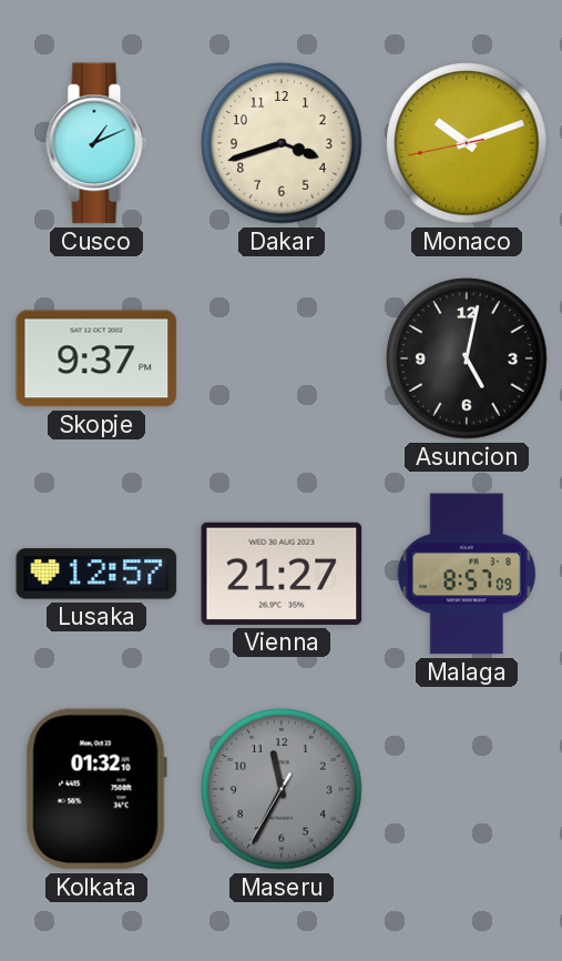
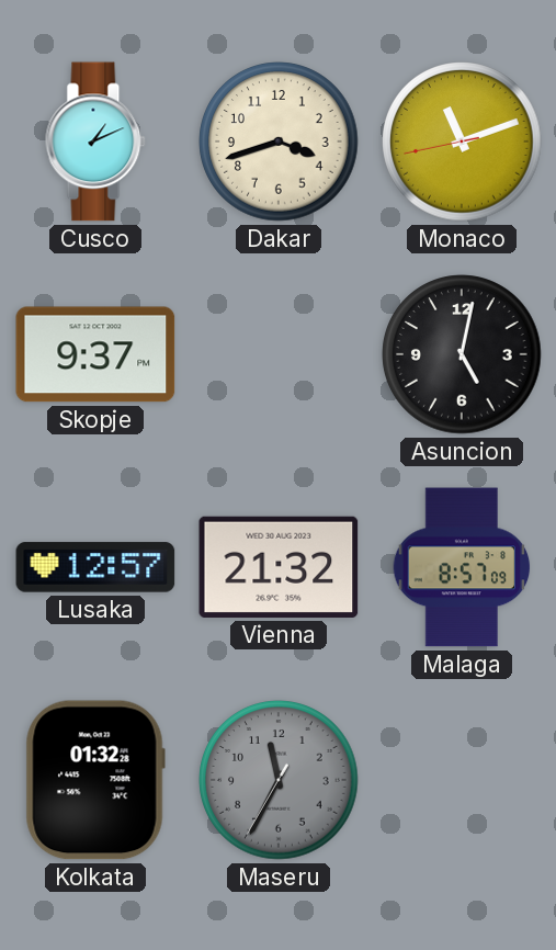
Monaco: 10:11 -> 11:11
Vienna: 21:27 -> 21:32
Kolkata: 01:32:10 -> 01:32:28
